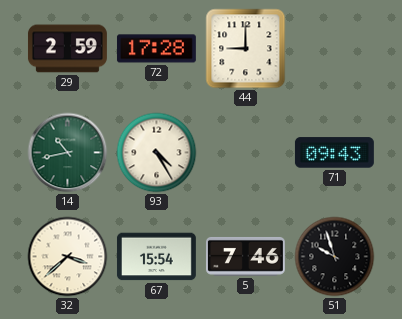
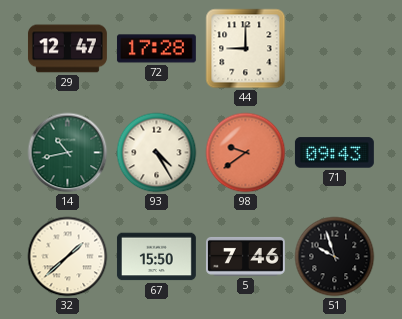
29: 2:59 -> 12:47
98: none -> 9:39
32: 3:38 -> 1:38
67: 15:54 -> 15:50
